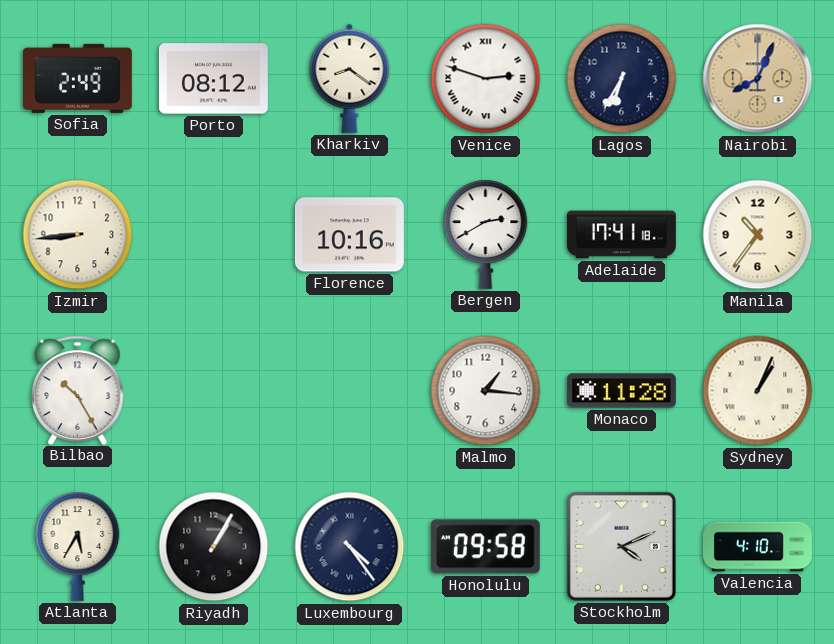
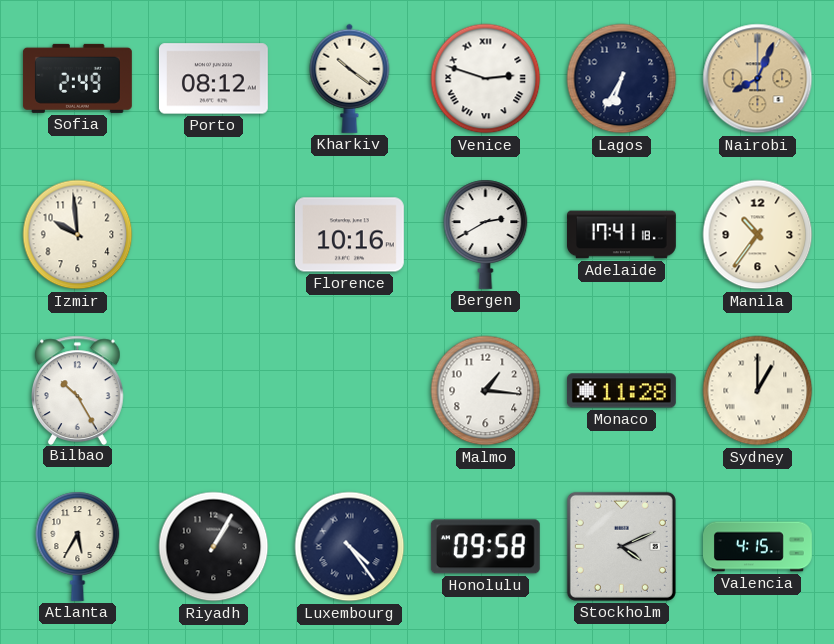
Kharkiv: 8:21 -> 10:21
Izmir: 8:44 -> 9:59
Sydney: 1:04 -> 1:00
Valencia: 4:10 -> 4:15
